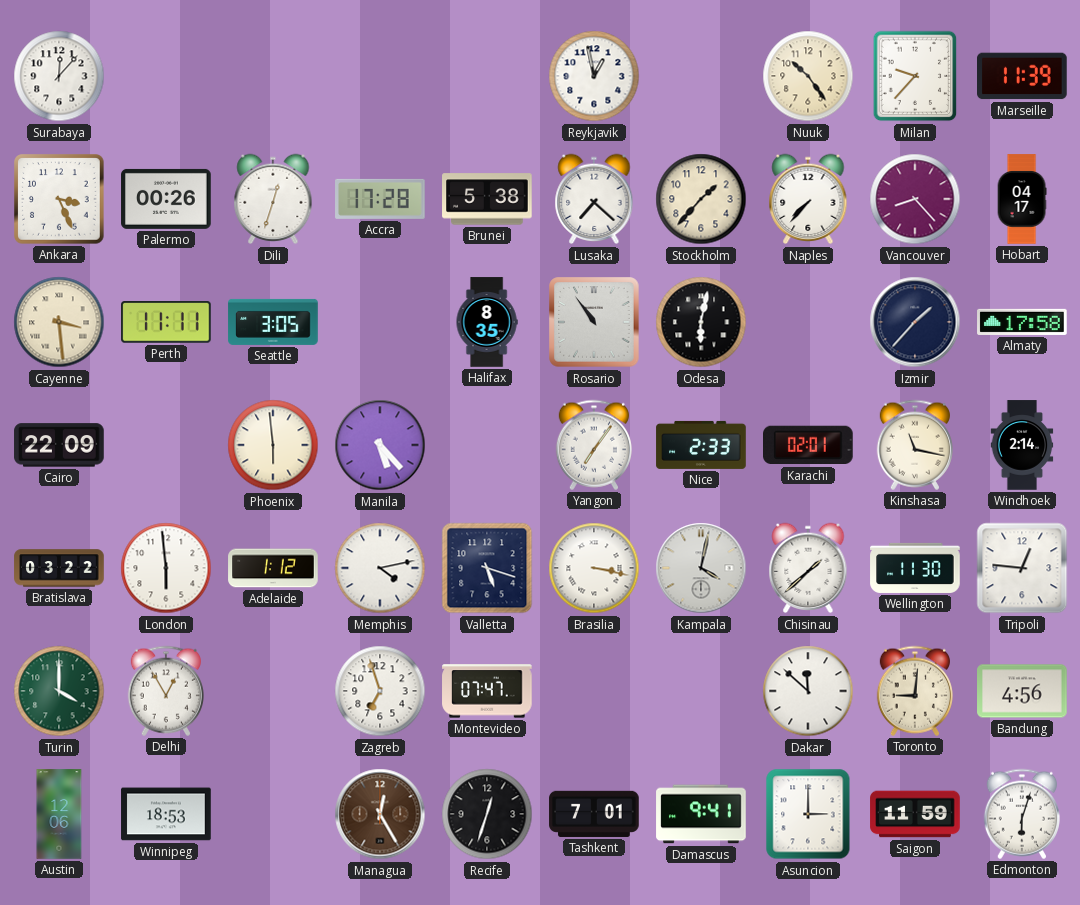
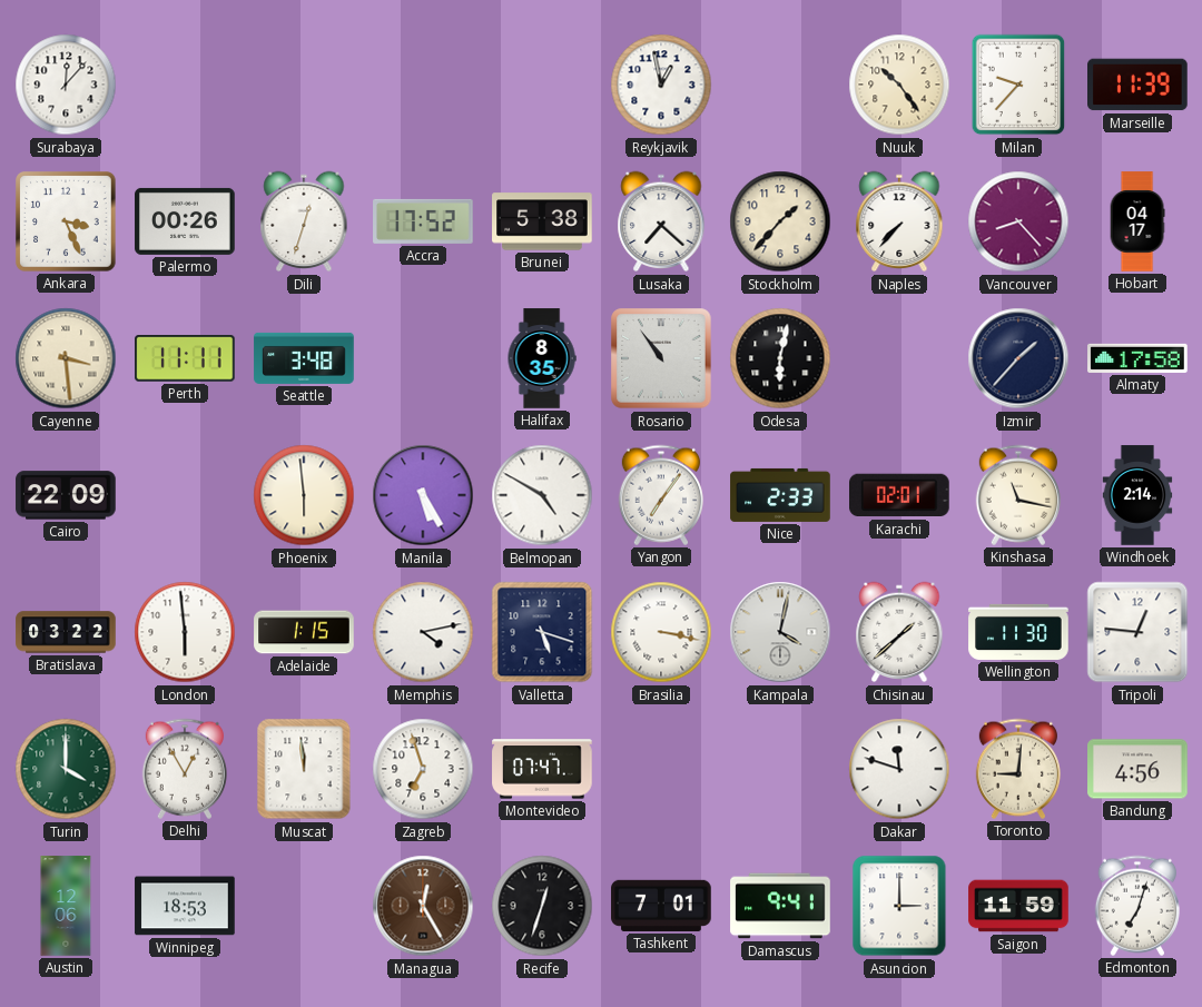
Accra: 17:28 -> 17:52
Seattle: 3:05 -> 3:48
Manila: 5:23 -> 5:25
Belmopan: none -> 4:50
Adelaide: 1:12 -> 1:15
Muscat: none -> 11:59
Dakar: 11:52 -> 11:48
Edmonton: 6:03 -> 7:03
